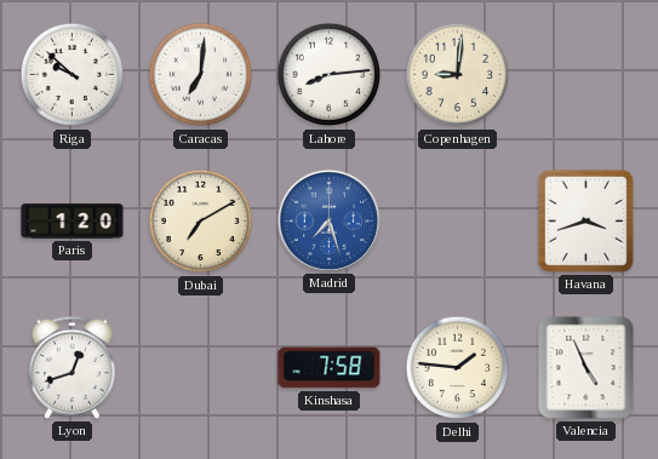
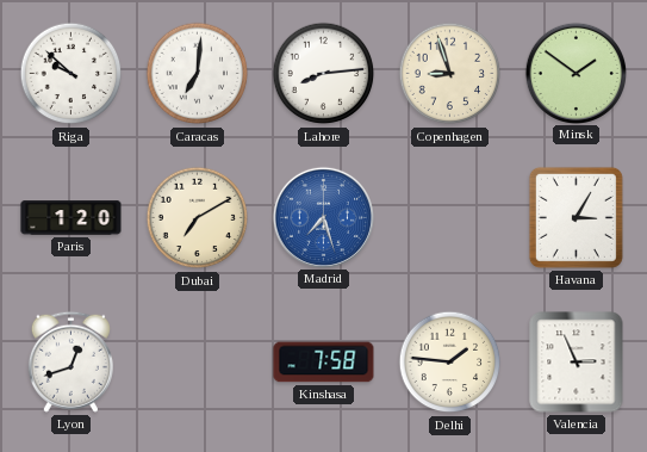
Copenhagen: 9:01 -> 8:57
Minsk: none -> 1:51
Havana: 3:42 -> 3:05
Valencia: 4:56 -> 2:56
